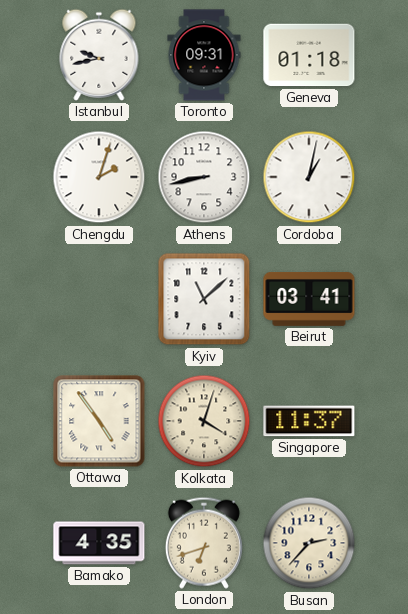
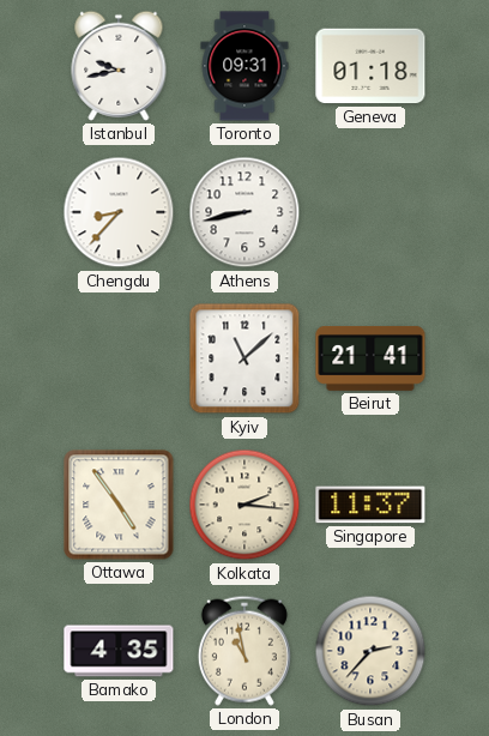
Chengdu: 2:03 -> 8:37
Cordoba: 1:02 -> none
Beirut: 03:41 -> 21:41
Kolkata: 4:03 -> 2:16
London: 6:42 -> 10:58
